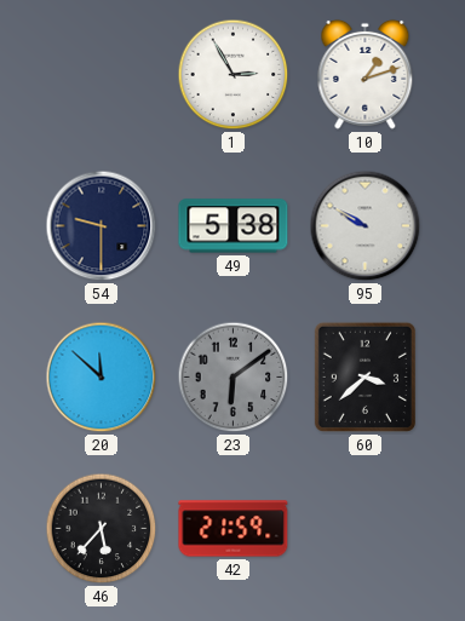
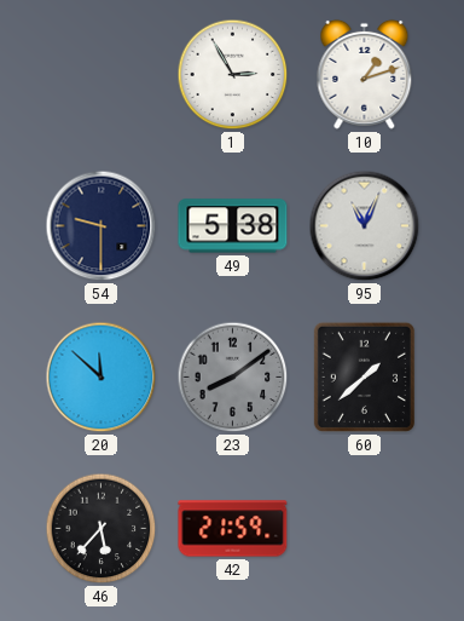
95: 9:50 -> 11:04
23: 6:09 -> 8:09
60: 3:38 -> 1:38
